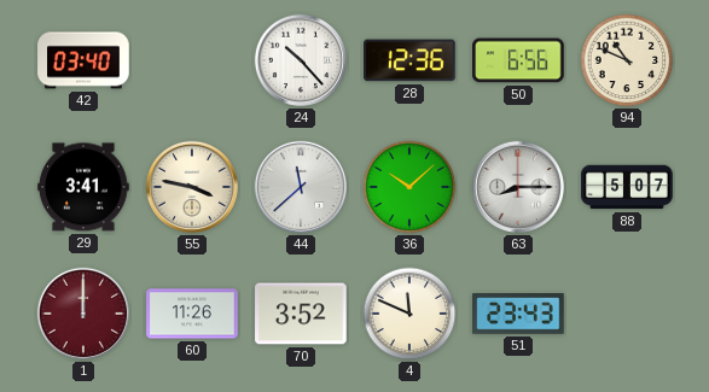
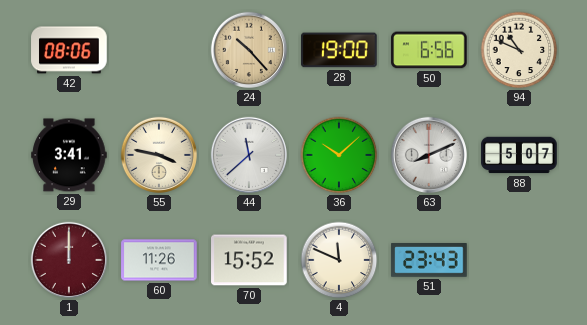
42: 03:40 -> 08:06
24 dial: white -> champagne
28: 12:36 -> 19:00
63: 8:15 -> 8:11
70: 3:52 -> 15:52
